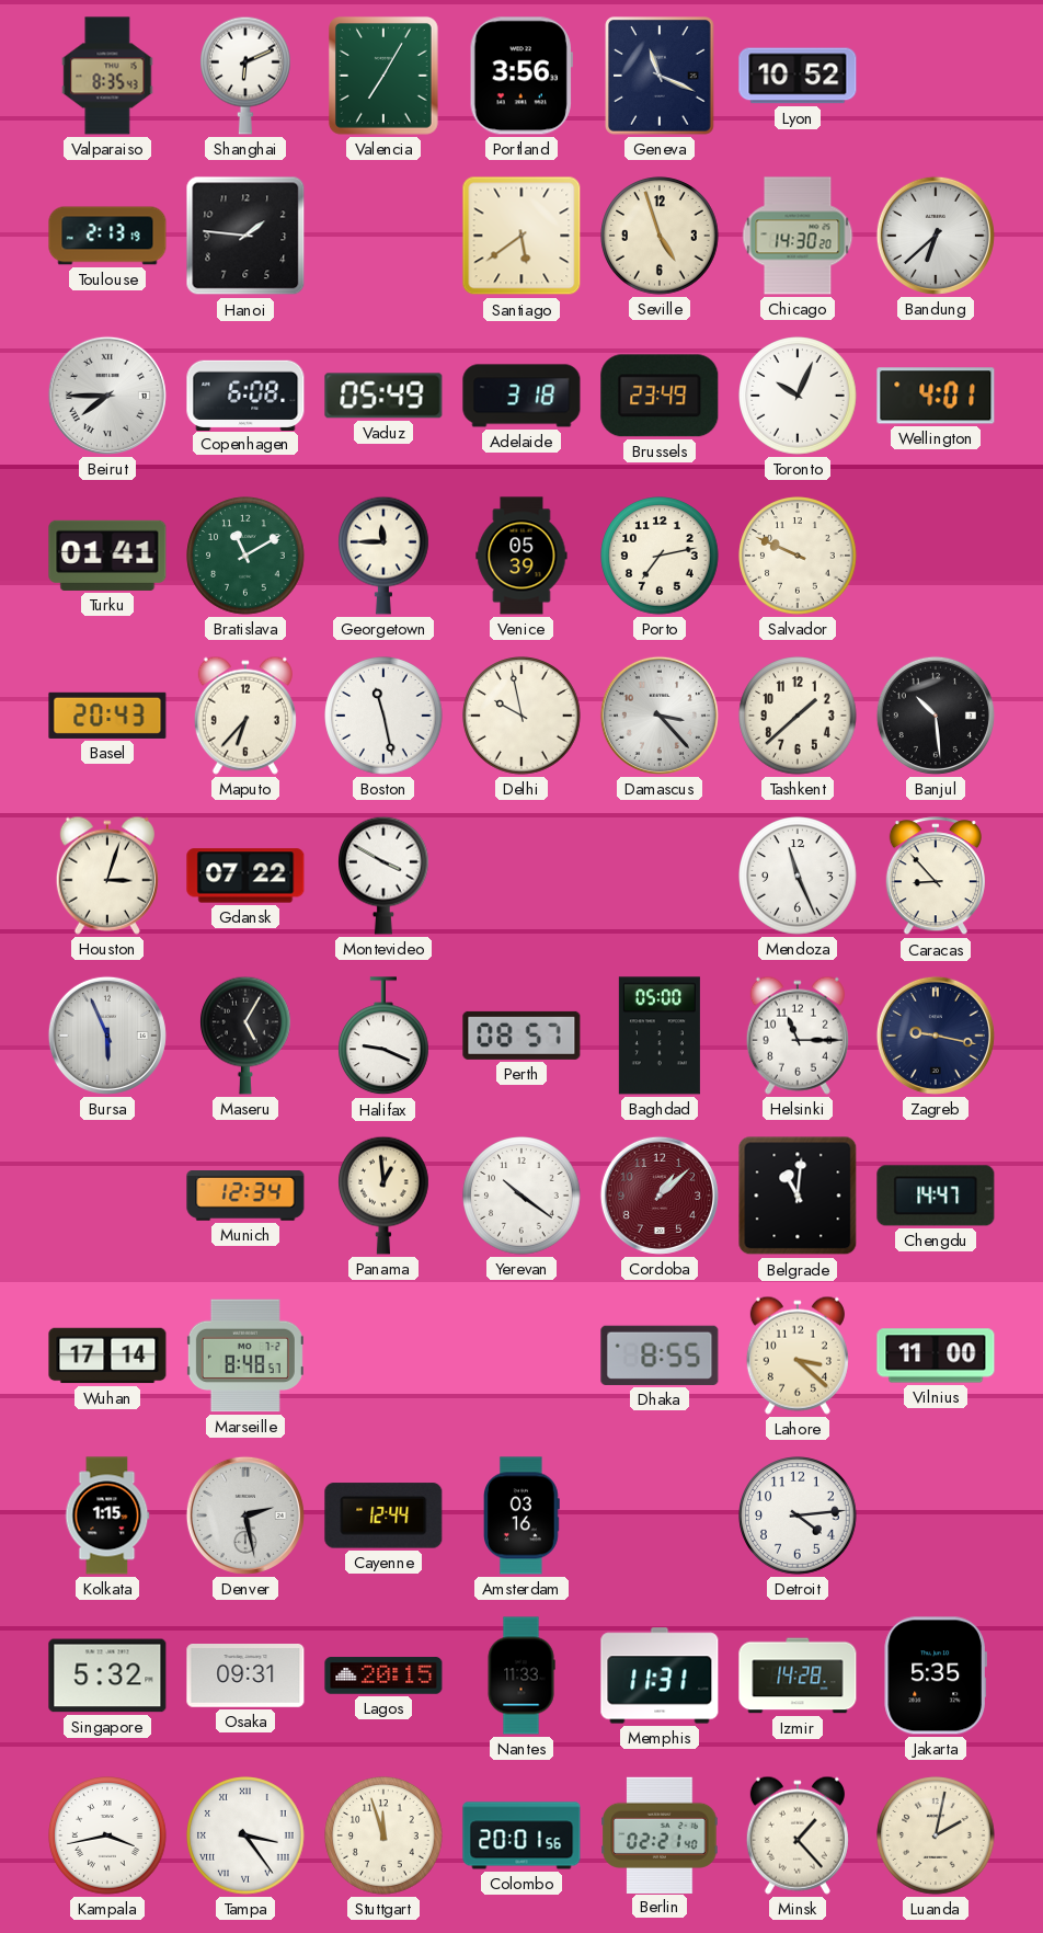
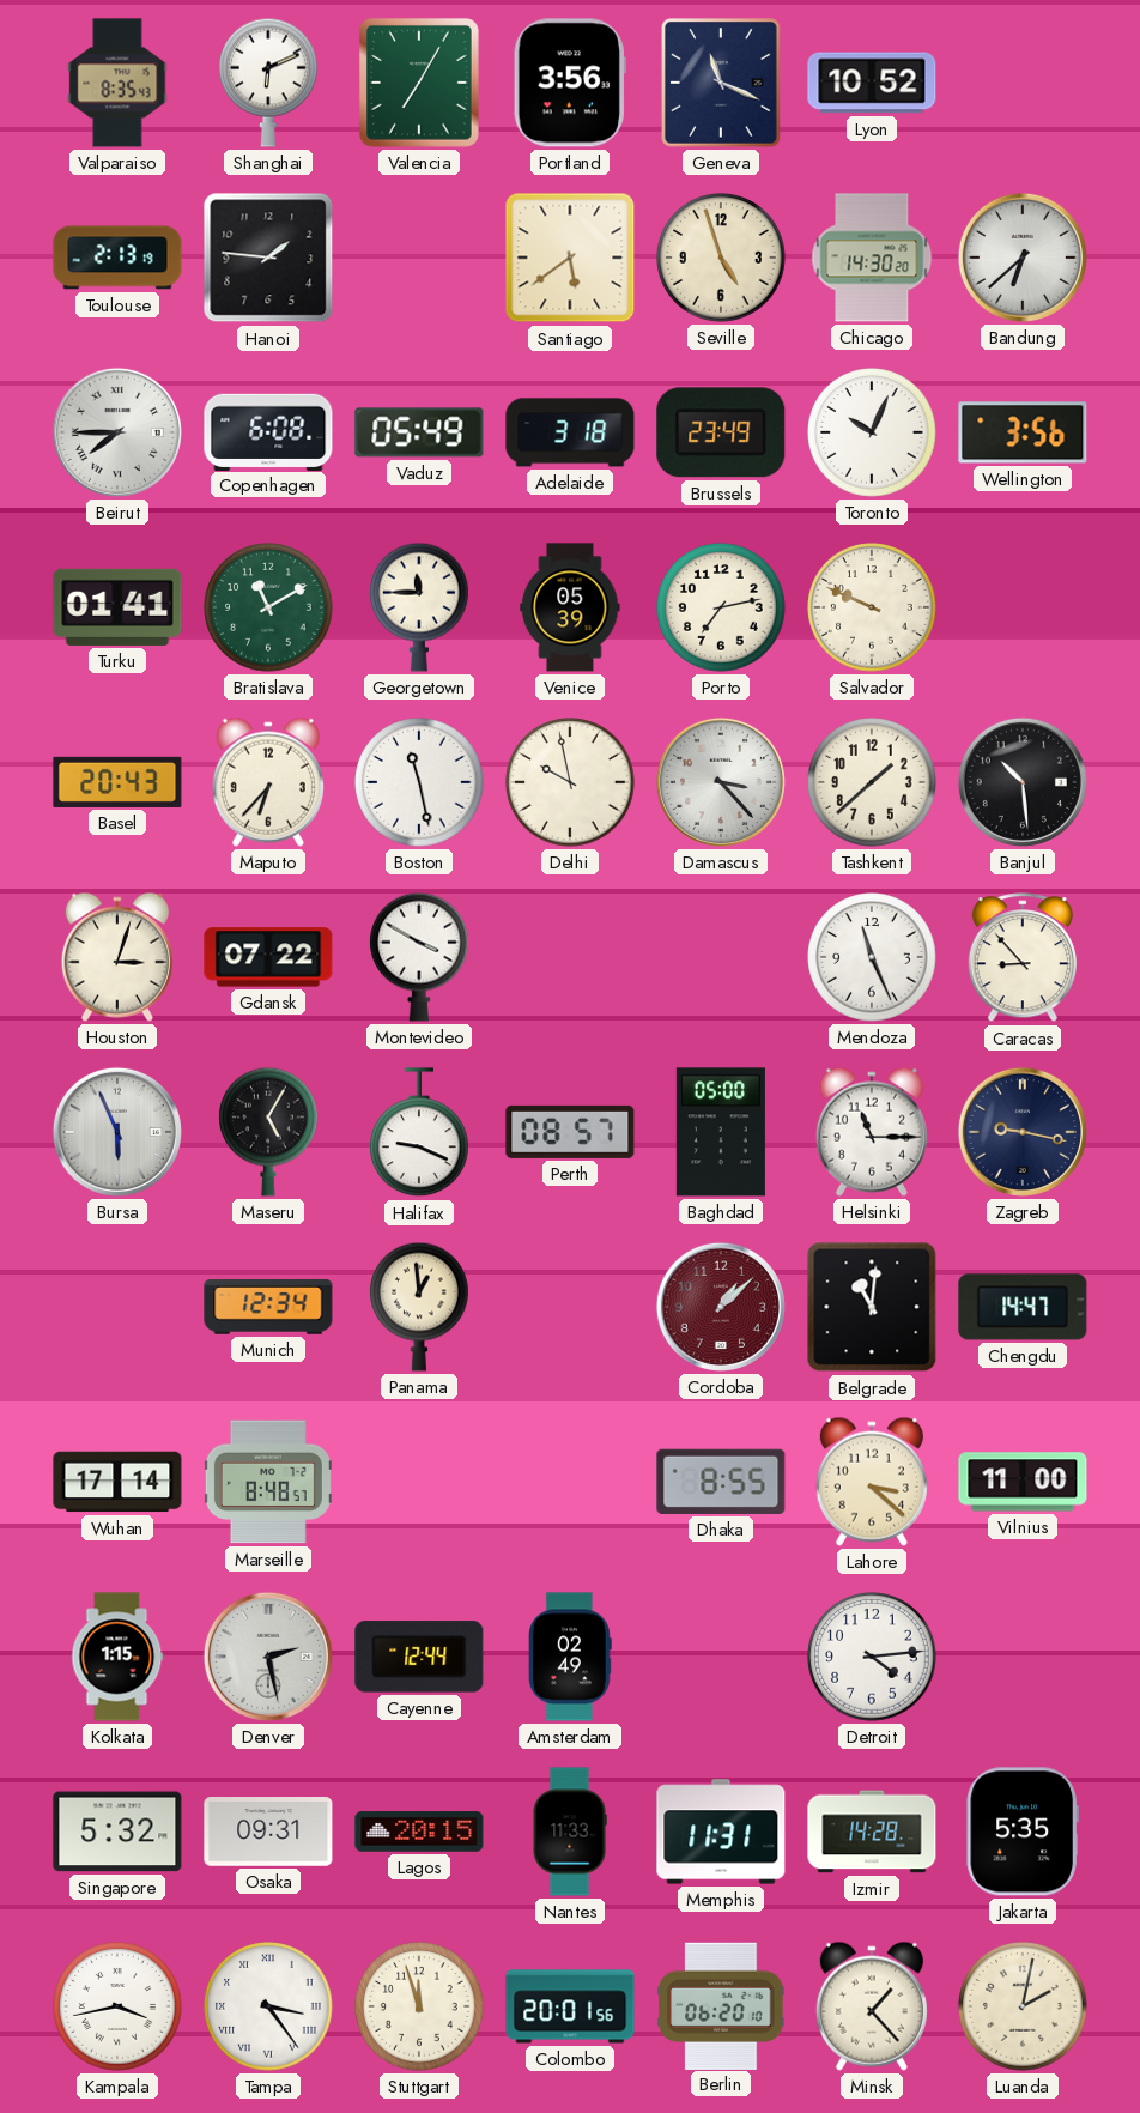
Wellington: 4:01 -> 3:56
Yerevan: 10:21 -> none
Amsterdam: 03:16 -> 02:49
Berlin: 02:21 -> 06:20
